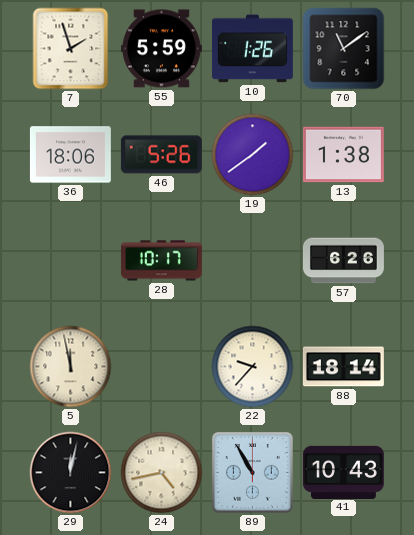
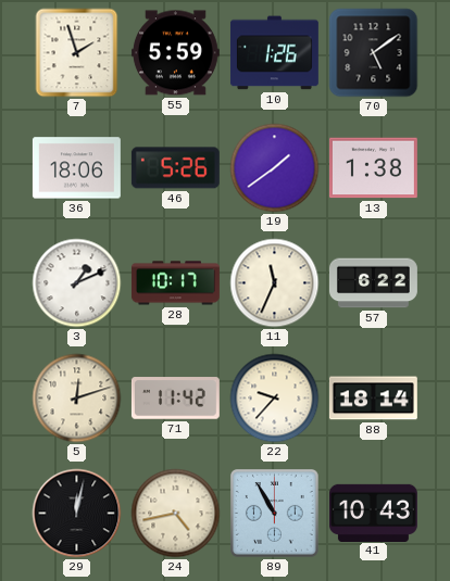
70: 11:09 -> 5:09
3: none -> 1:11
11: none -> 11:34
57: 6:26 -> 6:22
5: 11:58 -> 12:12
71: none -> 11:42
